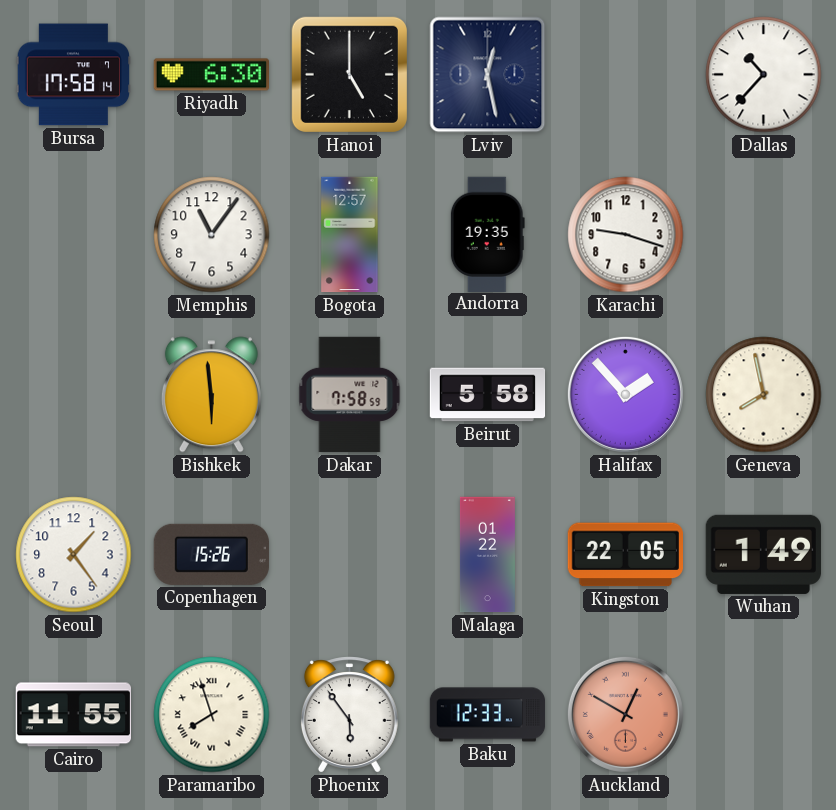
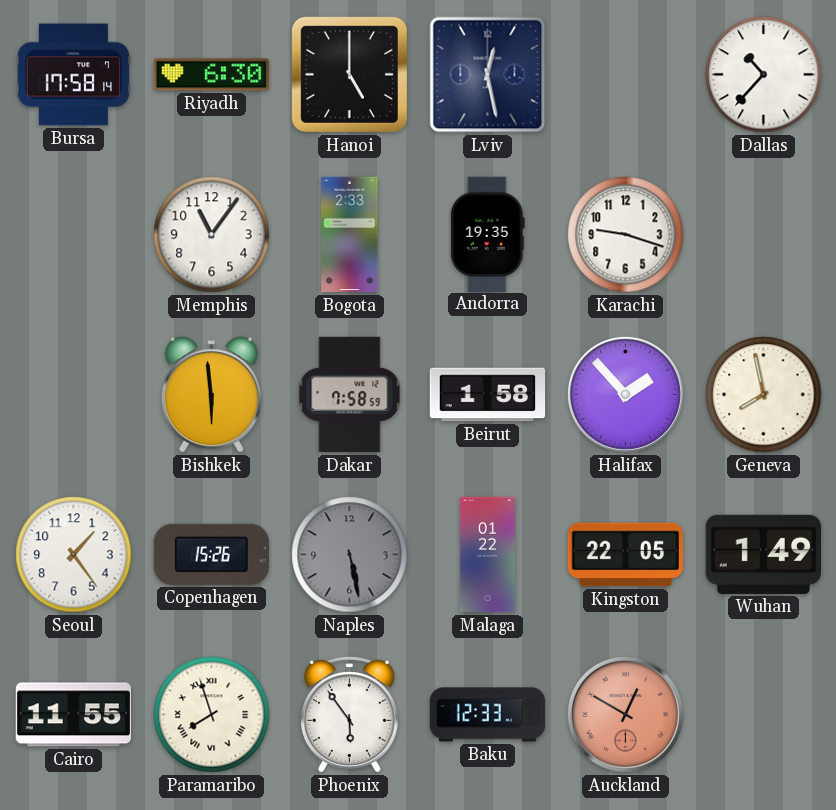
Bogota: 12:57 -> 2:33
Beirut: 5:58 -> 1:58
Naples: none -> 5:28
